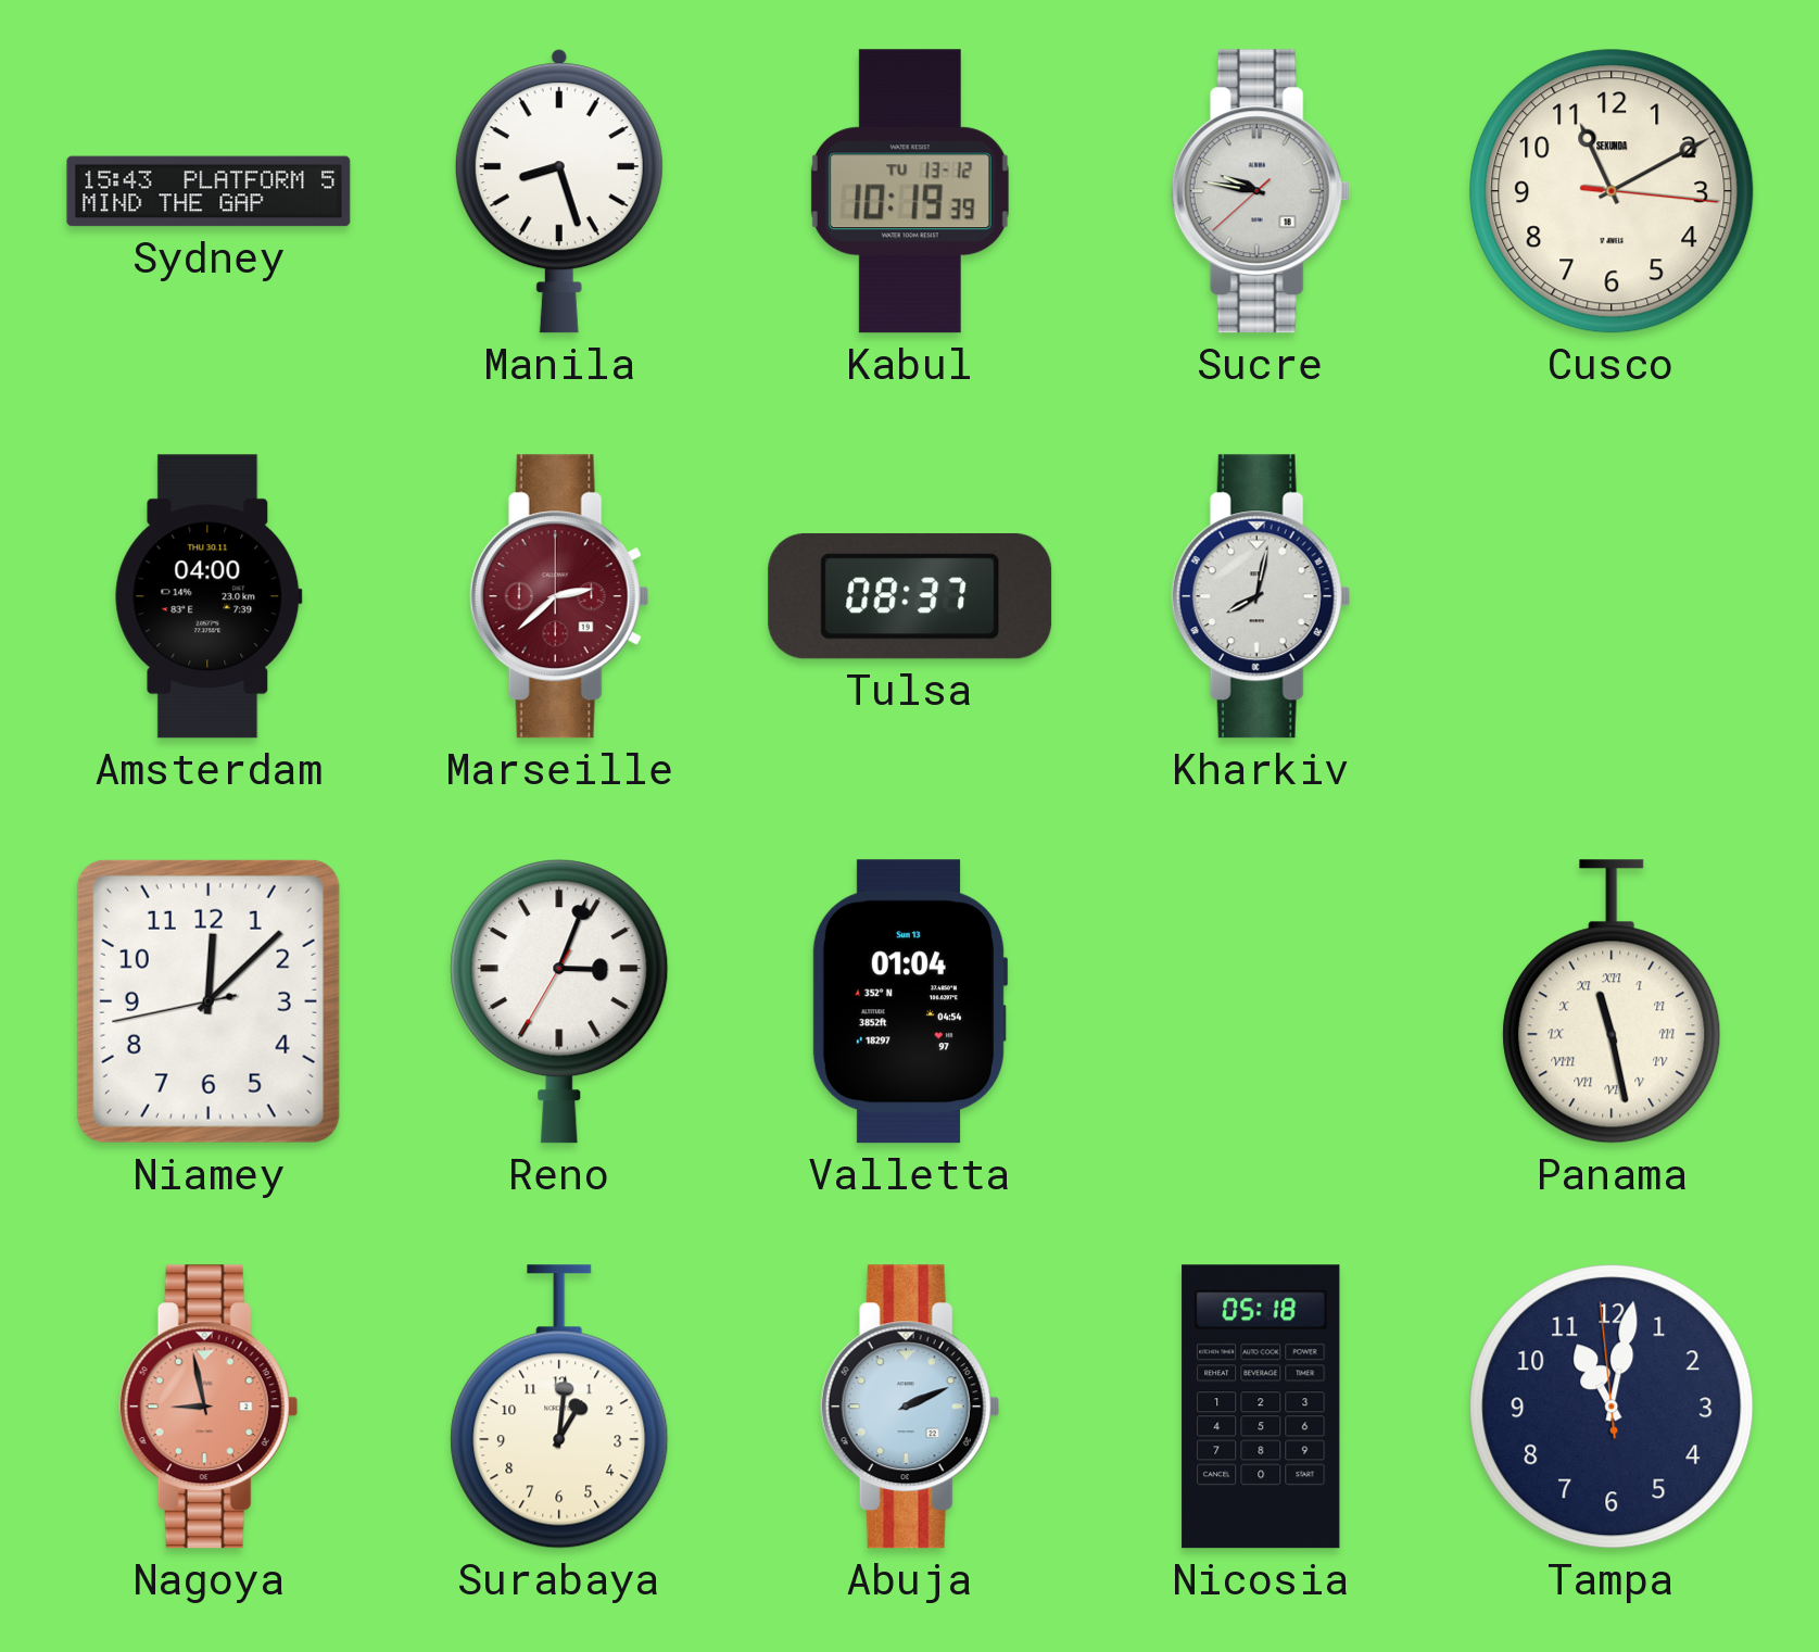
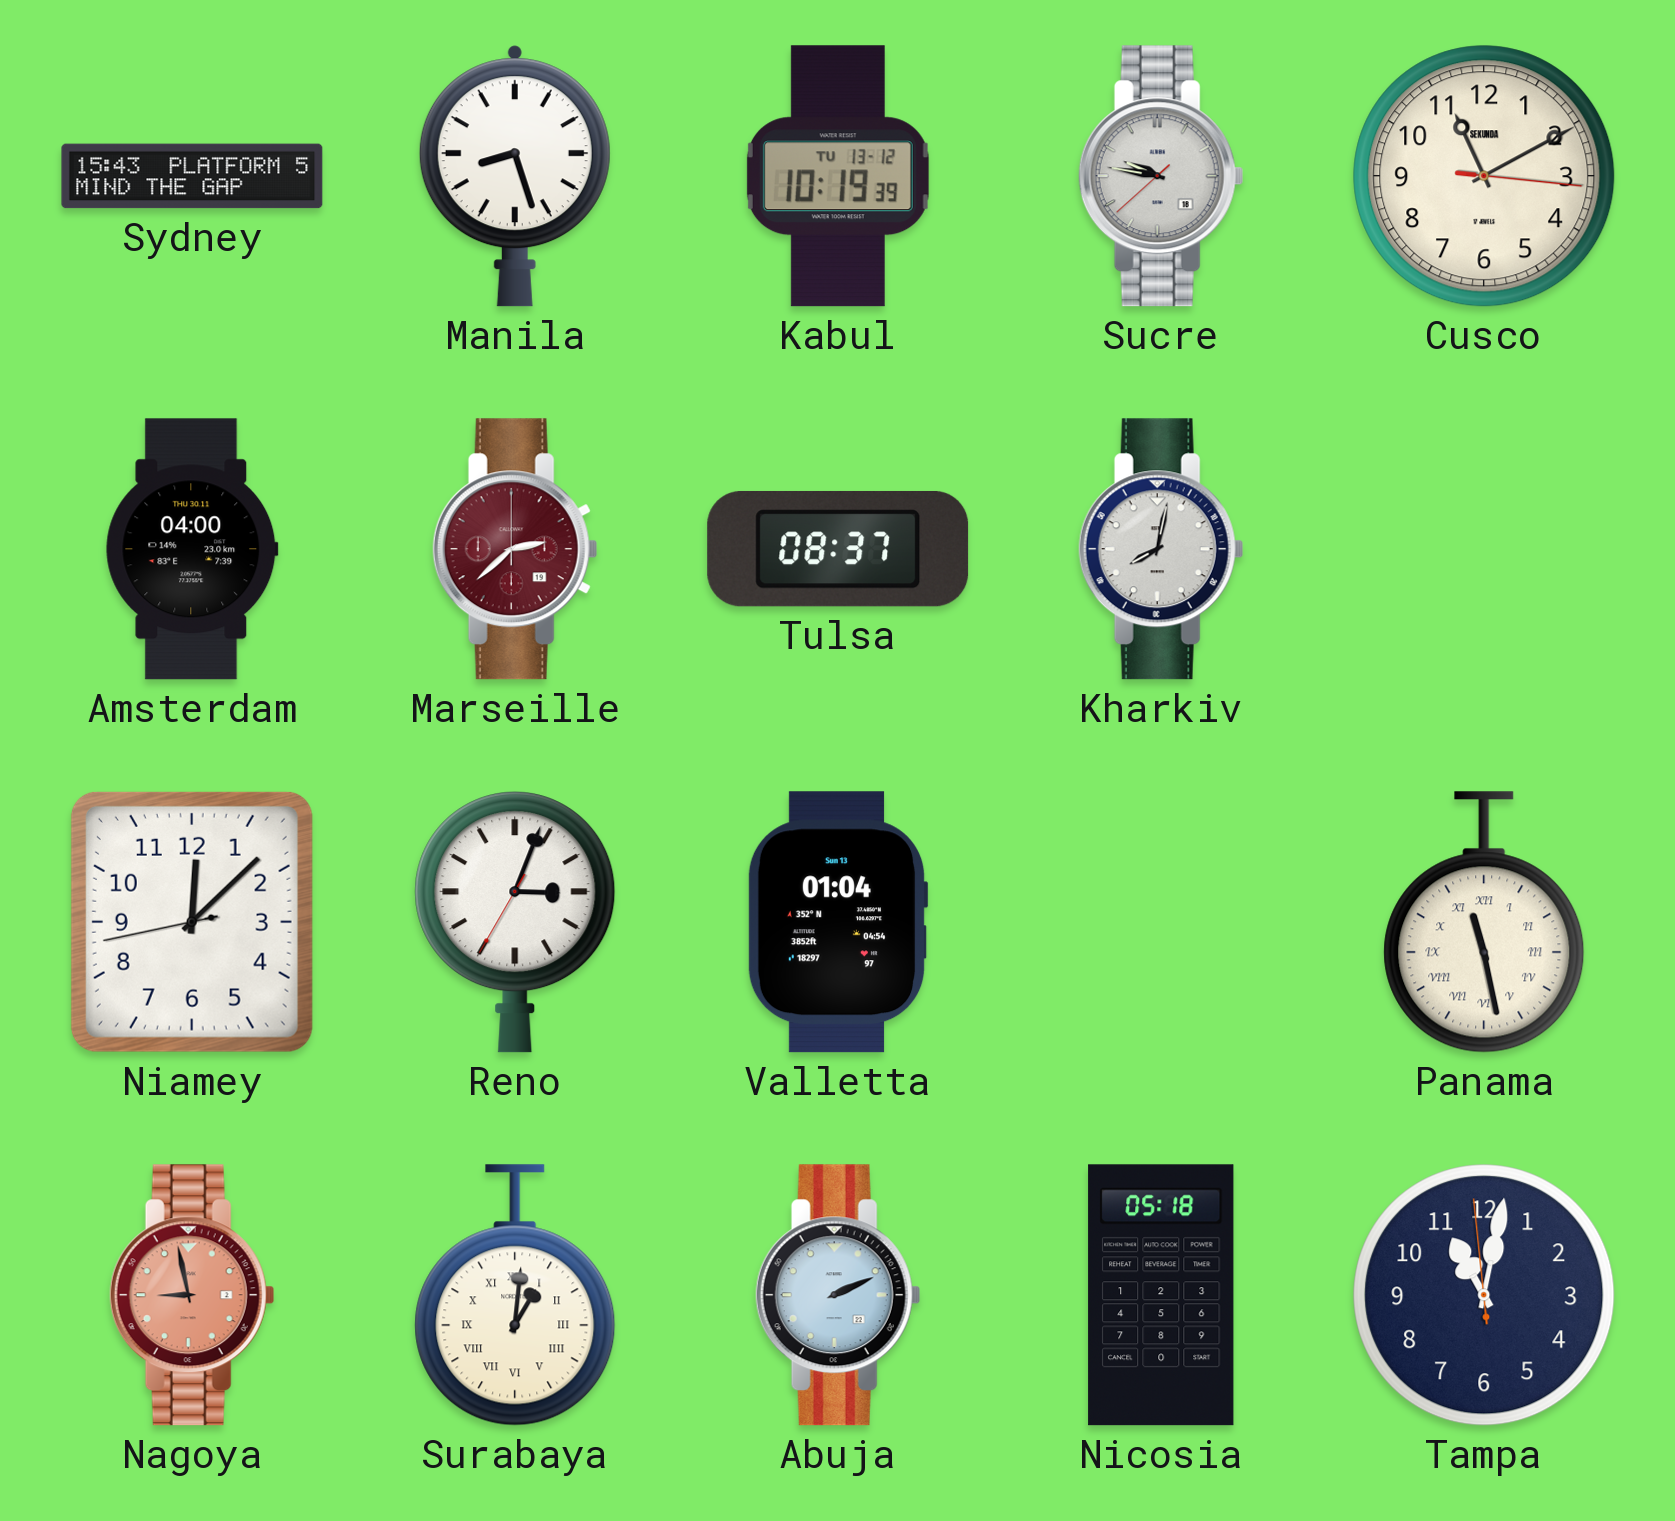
Surabaya numerals: Arabic -> Roman
